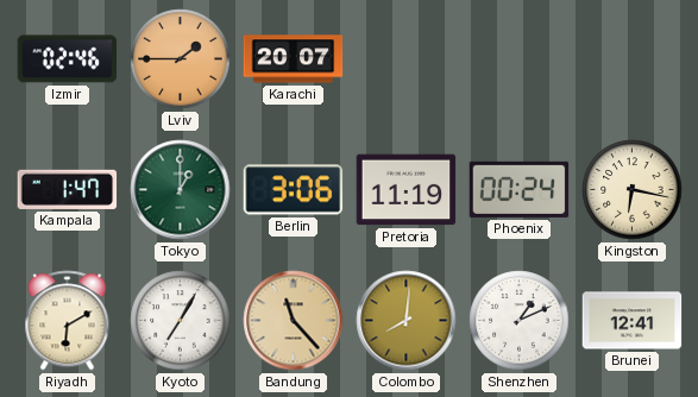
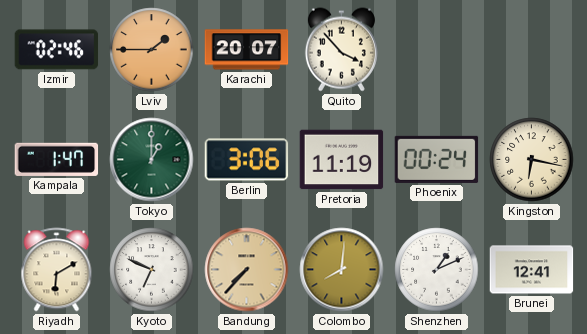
Quito: none -> 3:53
Kyoto: 7:05 -> 6:49
Bandung: 11:23 -> 7:37
